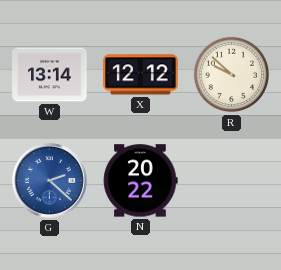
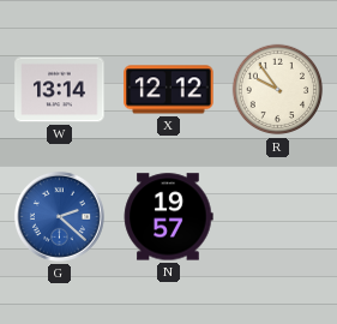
R: 9:52 -> 9:54
N: 20:22 -> 19:57
